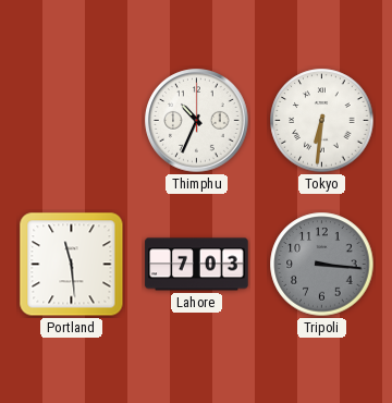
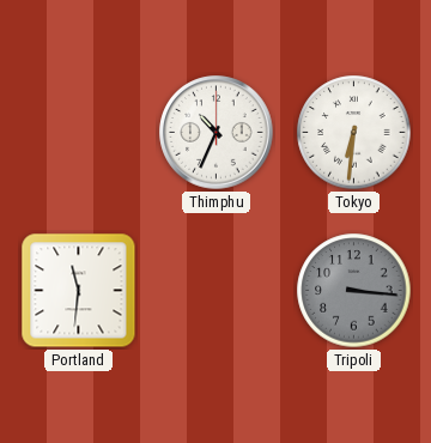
Portland: 11:29 -> 11:31
Lahore: 7:03 -> none
